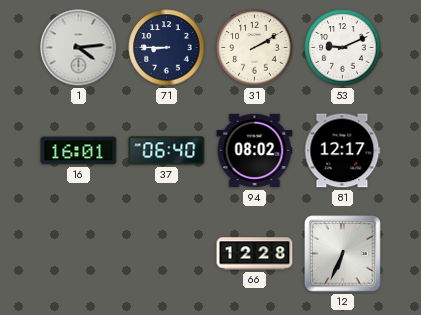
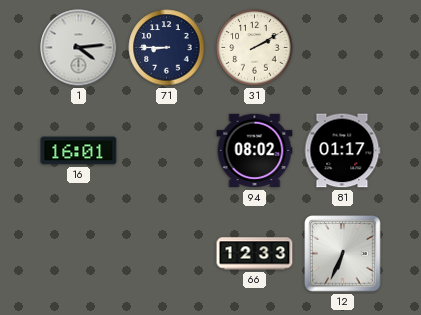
53: 9:11 -> none
37: 06:40 -> none
81: 12:17 -> 01:17
66: 12:28 -> 12:33
